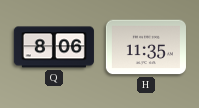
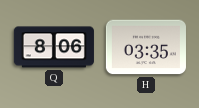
H: 11:35 -> 03:35
